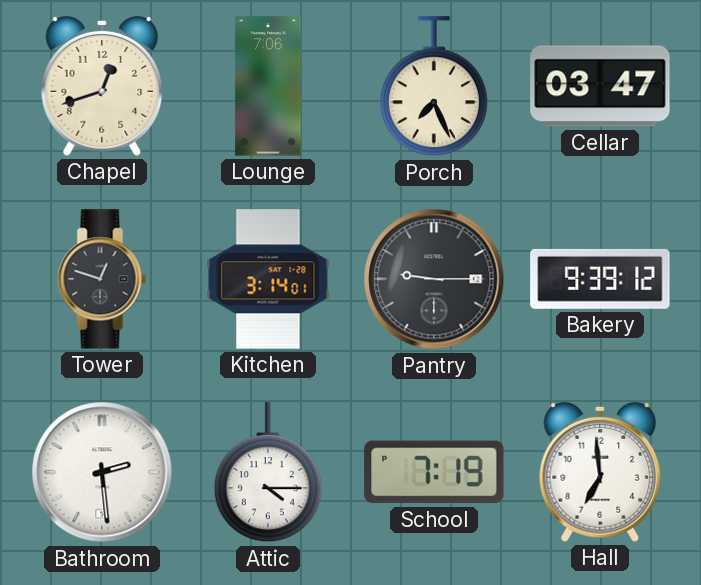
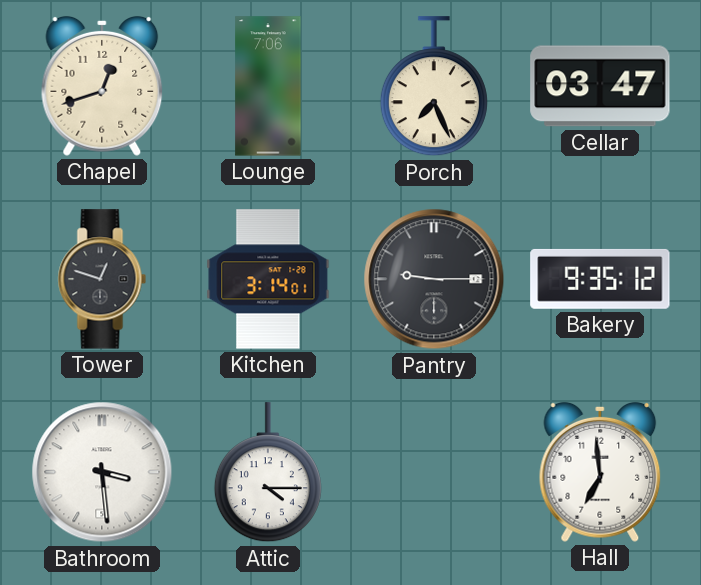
Bakery: 9:39 -> 9:35
Bathroom: 2:29 -> 3:29
School: 7:19 -> none
